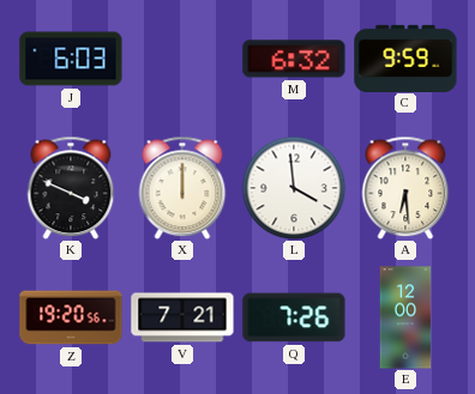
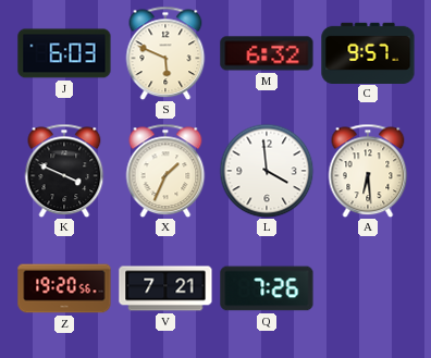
S: none -> 5:49
C: 9:59 -> 9:57
X: 12:00 -> 1:34
E: 12:00 -> none
